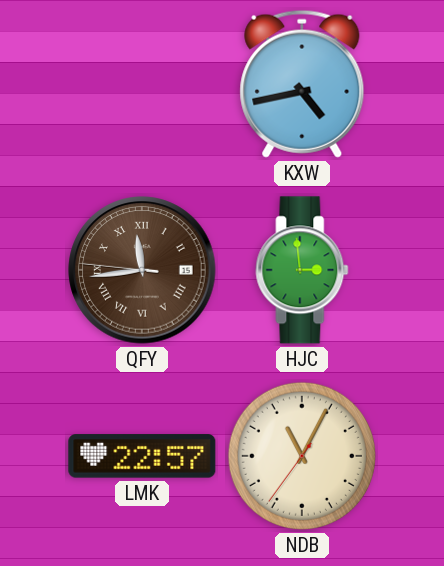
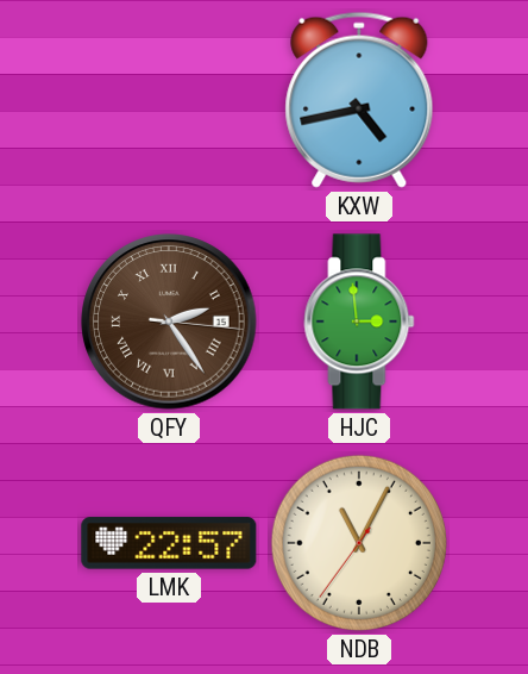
QFY: 11:43 -> 2:24
